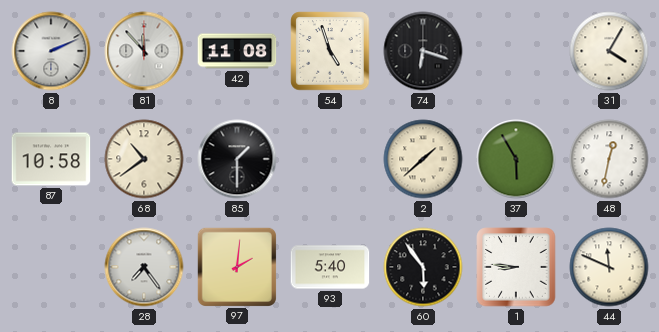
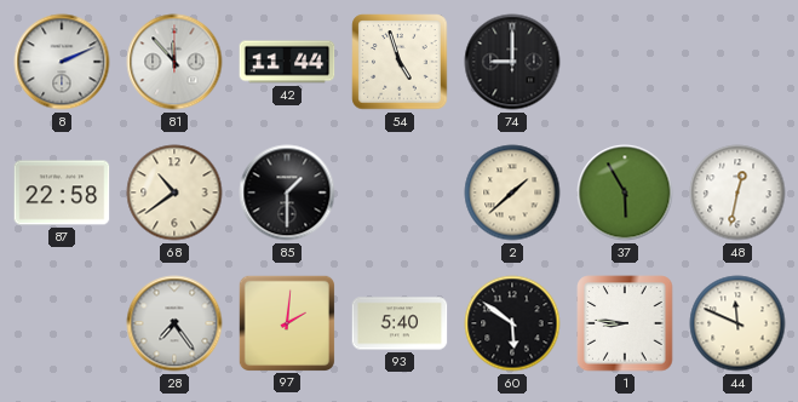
42: 11:08 -> 11:44
74: 6:18 -> 9:00
31: 4:05 -> none
87: 10:58 -> 22:58
60: 5:54 -> 5:51
